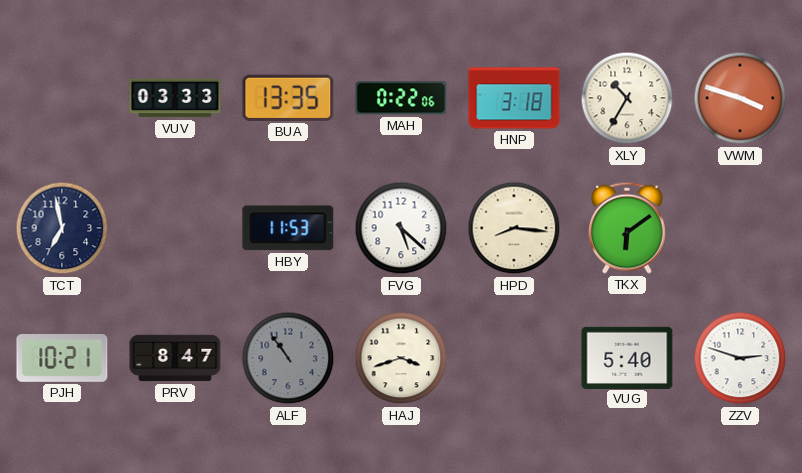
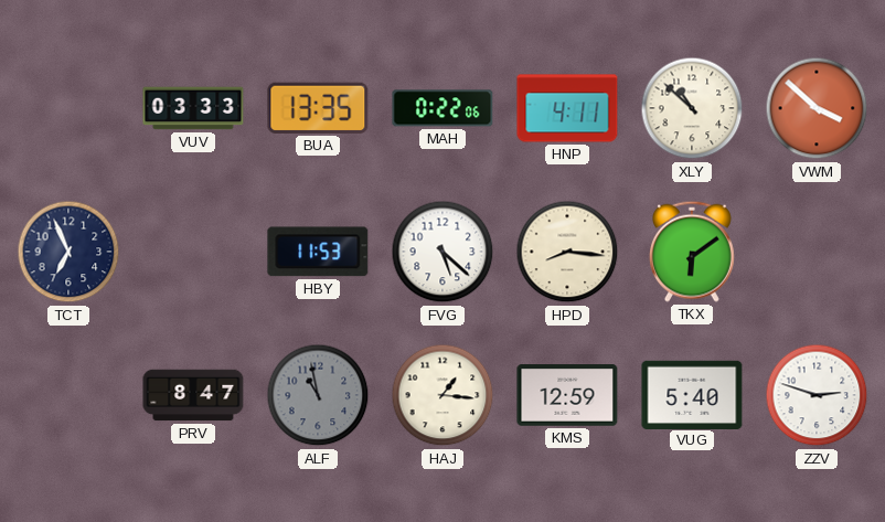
HNP: 3:18 -> 4:11
XLY: 10:35 -> 10:52
VWM: 3:48 -> 3:52
TCT: 6:58 -> 6:56
PJH: 10:21 -> none
ALF: 10:54 -> 10:58
HAJ: 3:42 -> 1:16
KMS: none -> 12:59
